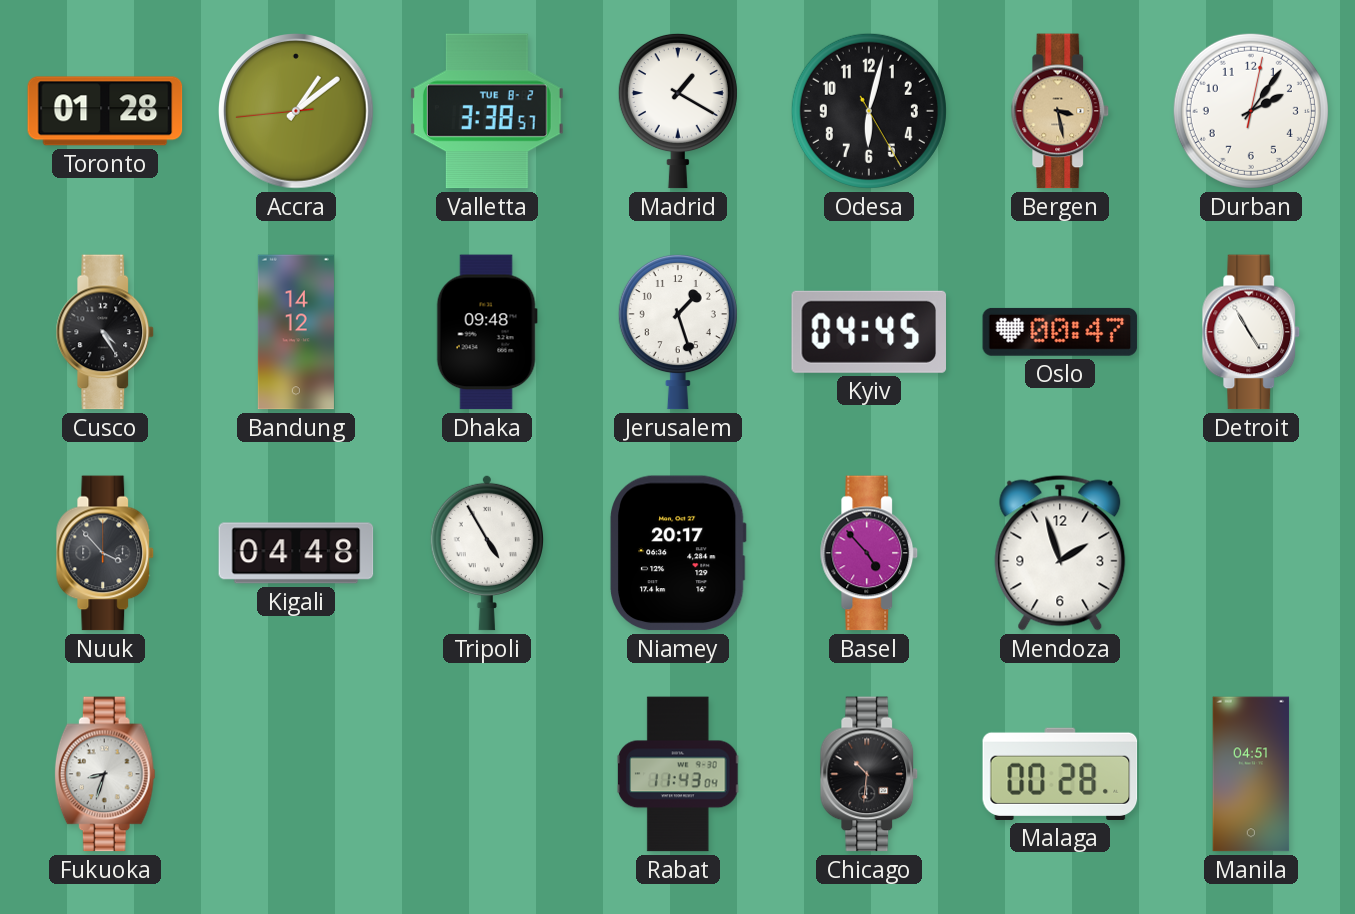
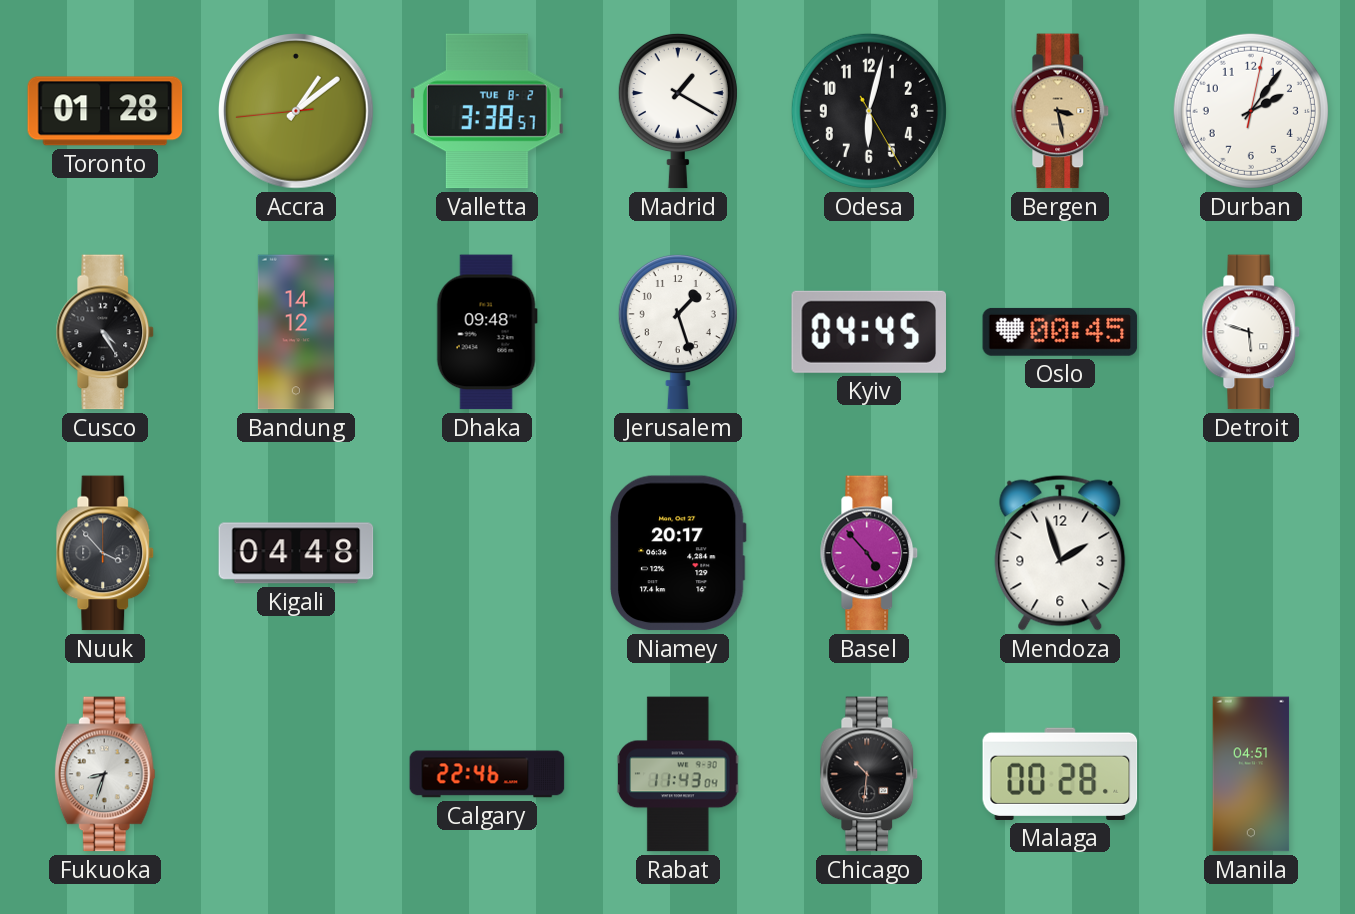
Oslo: 00:47 -> 00:45
Detroit: 4:55 -> 5:48
Tripoli: 4:55 -> none
Calgary: none -> 22:46
